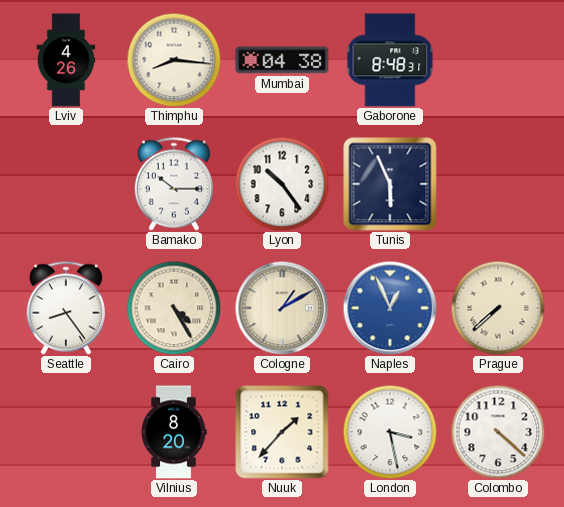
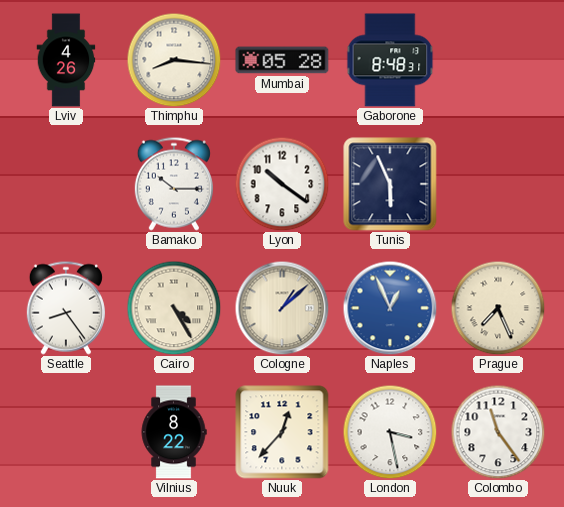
Mumbai: 04:38 -> 05:28
Lyon: 10:24 -> 10:21
Cologne: 1:10 -> 1:08
Prague: 7:38 -> 7:26
Vilnius: 8:20 -> 8:22
Nuuk: 1:37 -> 12:37
Colombo: 4:22 -> 11:24
